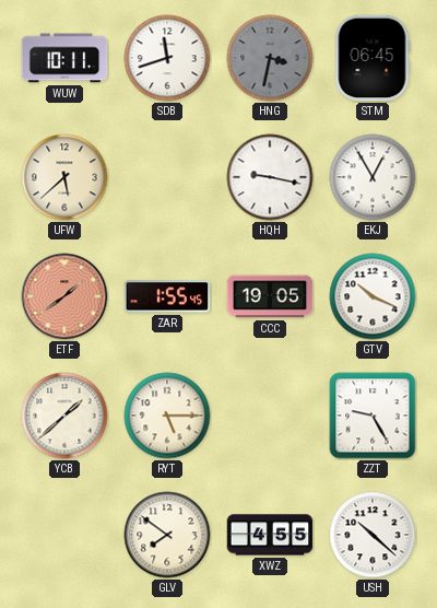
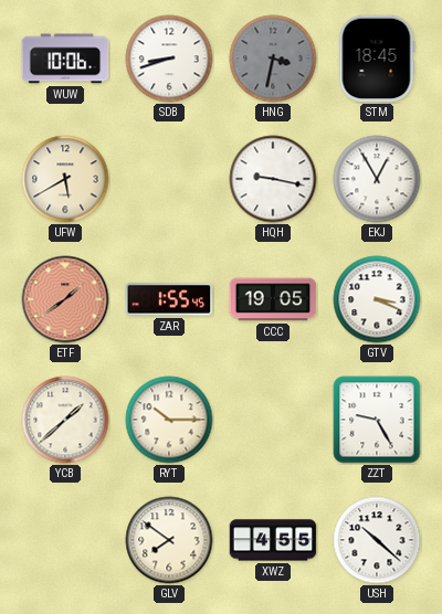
WUW: 10:11 -> 10:06
SDB: 11:42 -> 8:42
STM: 06:45 -> 18:45
UFW: 5:38 -> 5:40
GTV: 10:19 -> 3:19
RYT: 5:15 -> 10:15
